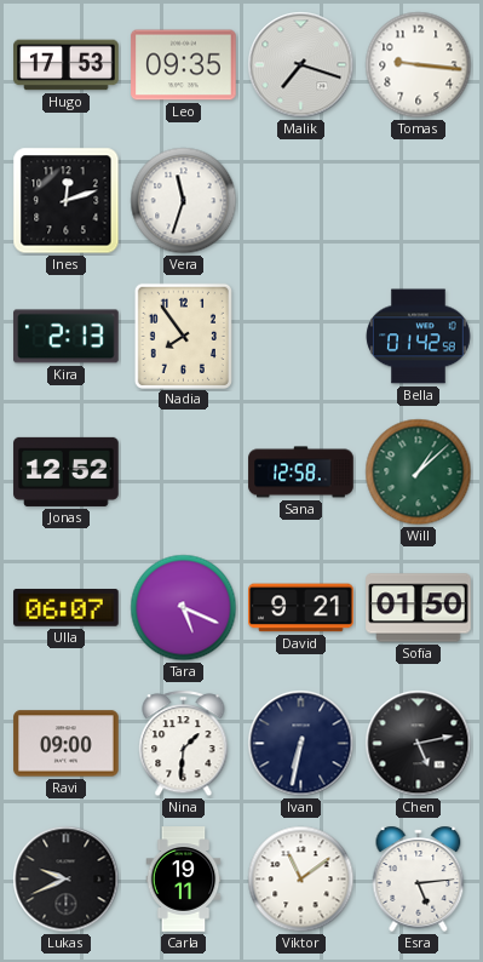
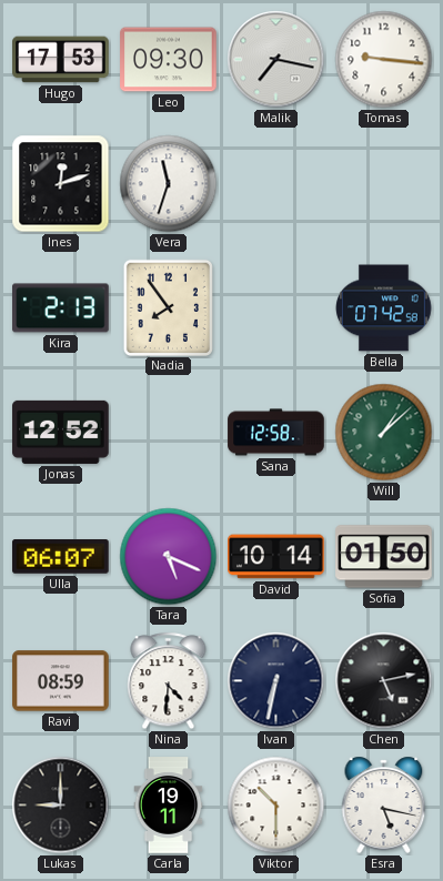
Leo: 09:35 -> 09:30
Malik: 7:18 -> 7:17
Bella: 01:42 -> 07:42
David: 9:21 -> 10:14
Ravi: 09:00 -> 08:59
Nina: 1:31 -> 4:31
Lukas: 9:41 -> 9:00
Viktor: 11:09 -> 10:30
Esra: 5:14 -> 5:17
